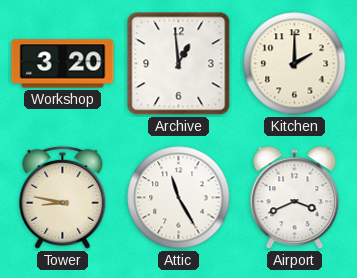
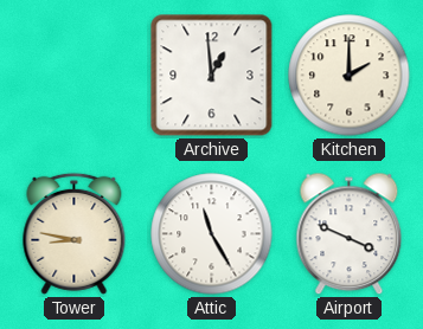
Workshop: 3:20 -> none
Airport: 3:41 -> 3:49
